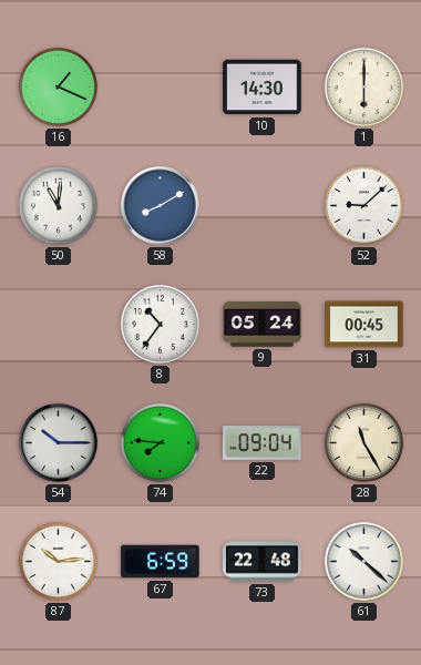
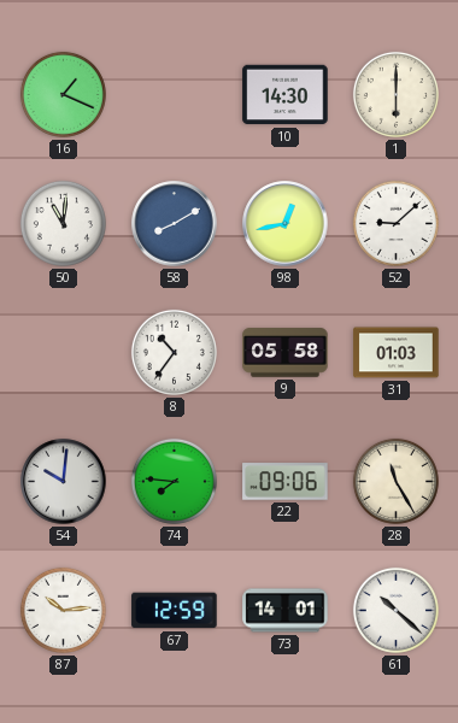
98: none -> 12:43
9: 05:24 -> 05:58
31: 00:45 -> 01:03
54: 10:15 -> 10:01
22: 09:04 -> 09:06
67: 6:59 -> 12:59
73: 22:48 -> 14:01
